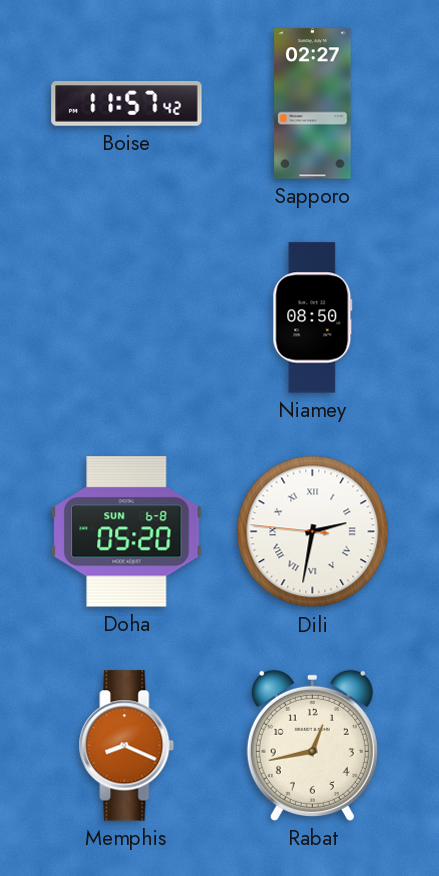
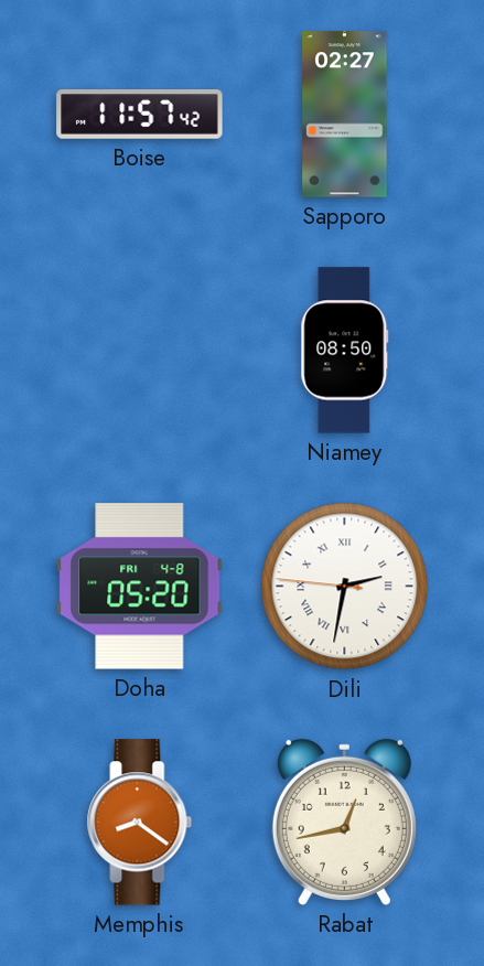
Doha date: SUN 6-8 -> FRI 4-8
Memphis: 8:19 -> 8:21
